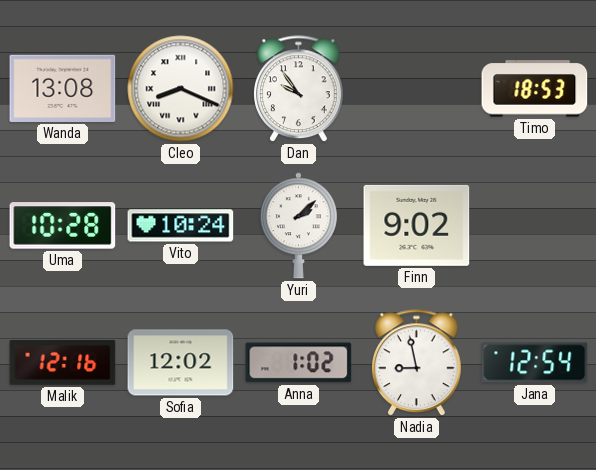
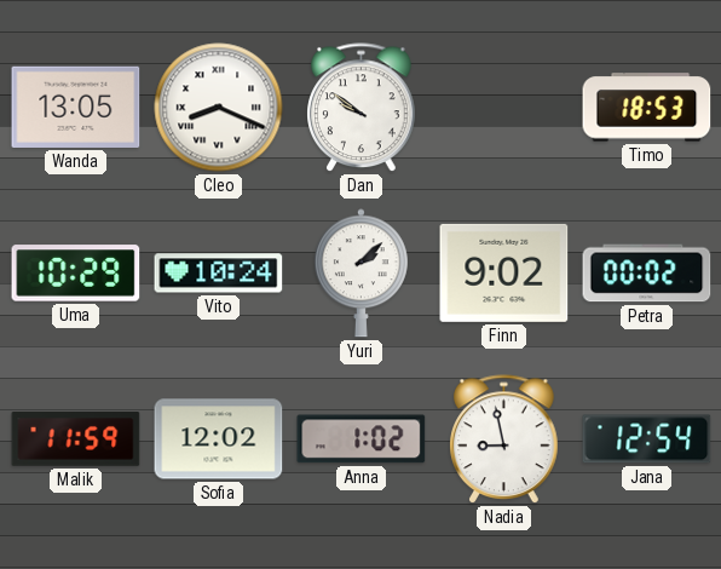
Wanda: 13:08 -> 13:05
Dan: 9:54 -> 9:51
Uma: 10:28 -> 10:29
Petra: none -> 00:02
Malik: 12:16 -> 11:59
